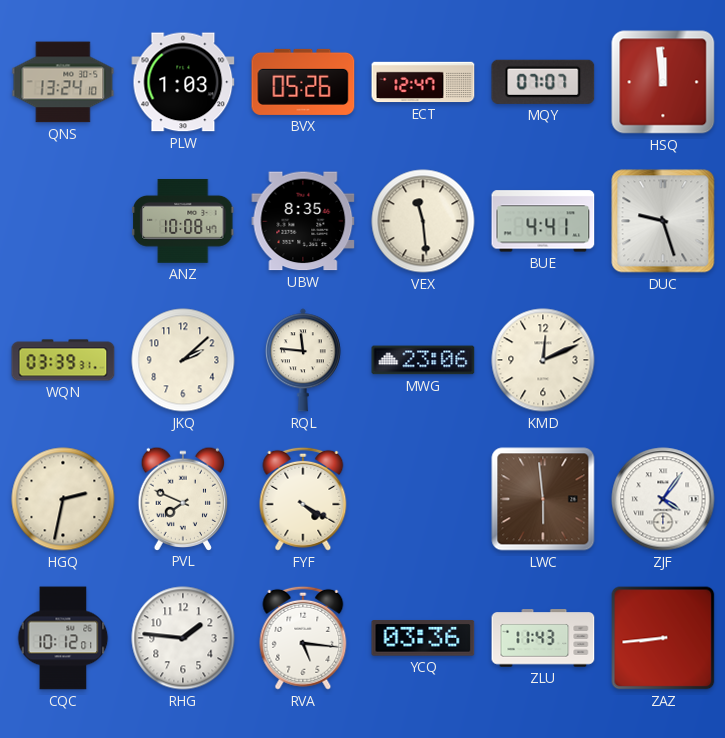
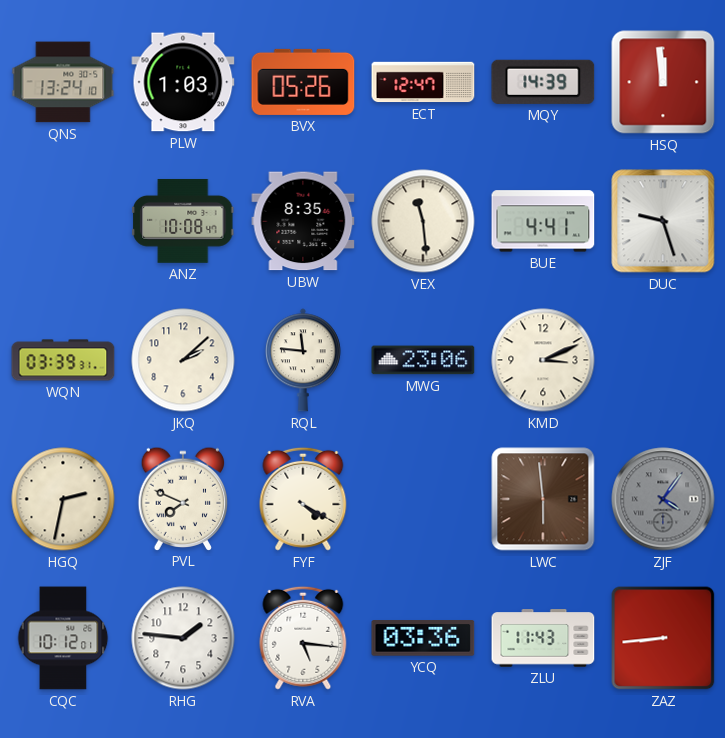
MQY: 07:07 -> 14:39
KMD: 12:11 -> 3:11
ZJF dial: white -> grey
